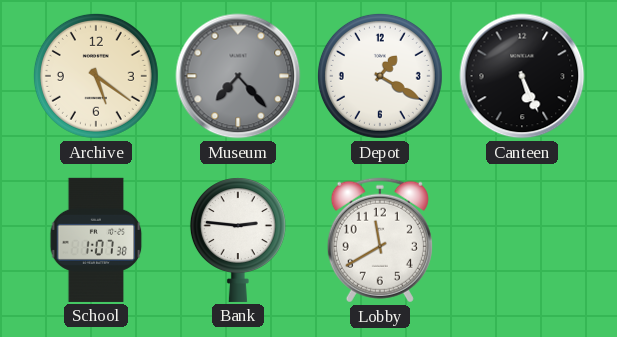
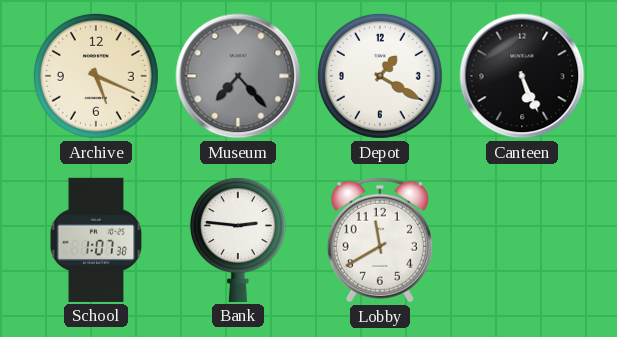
Archive: 5:21 -> 5:19
